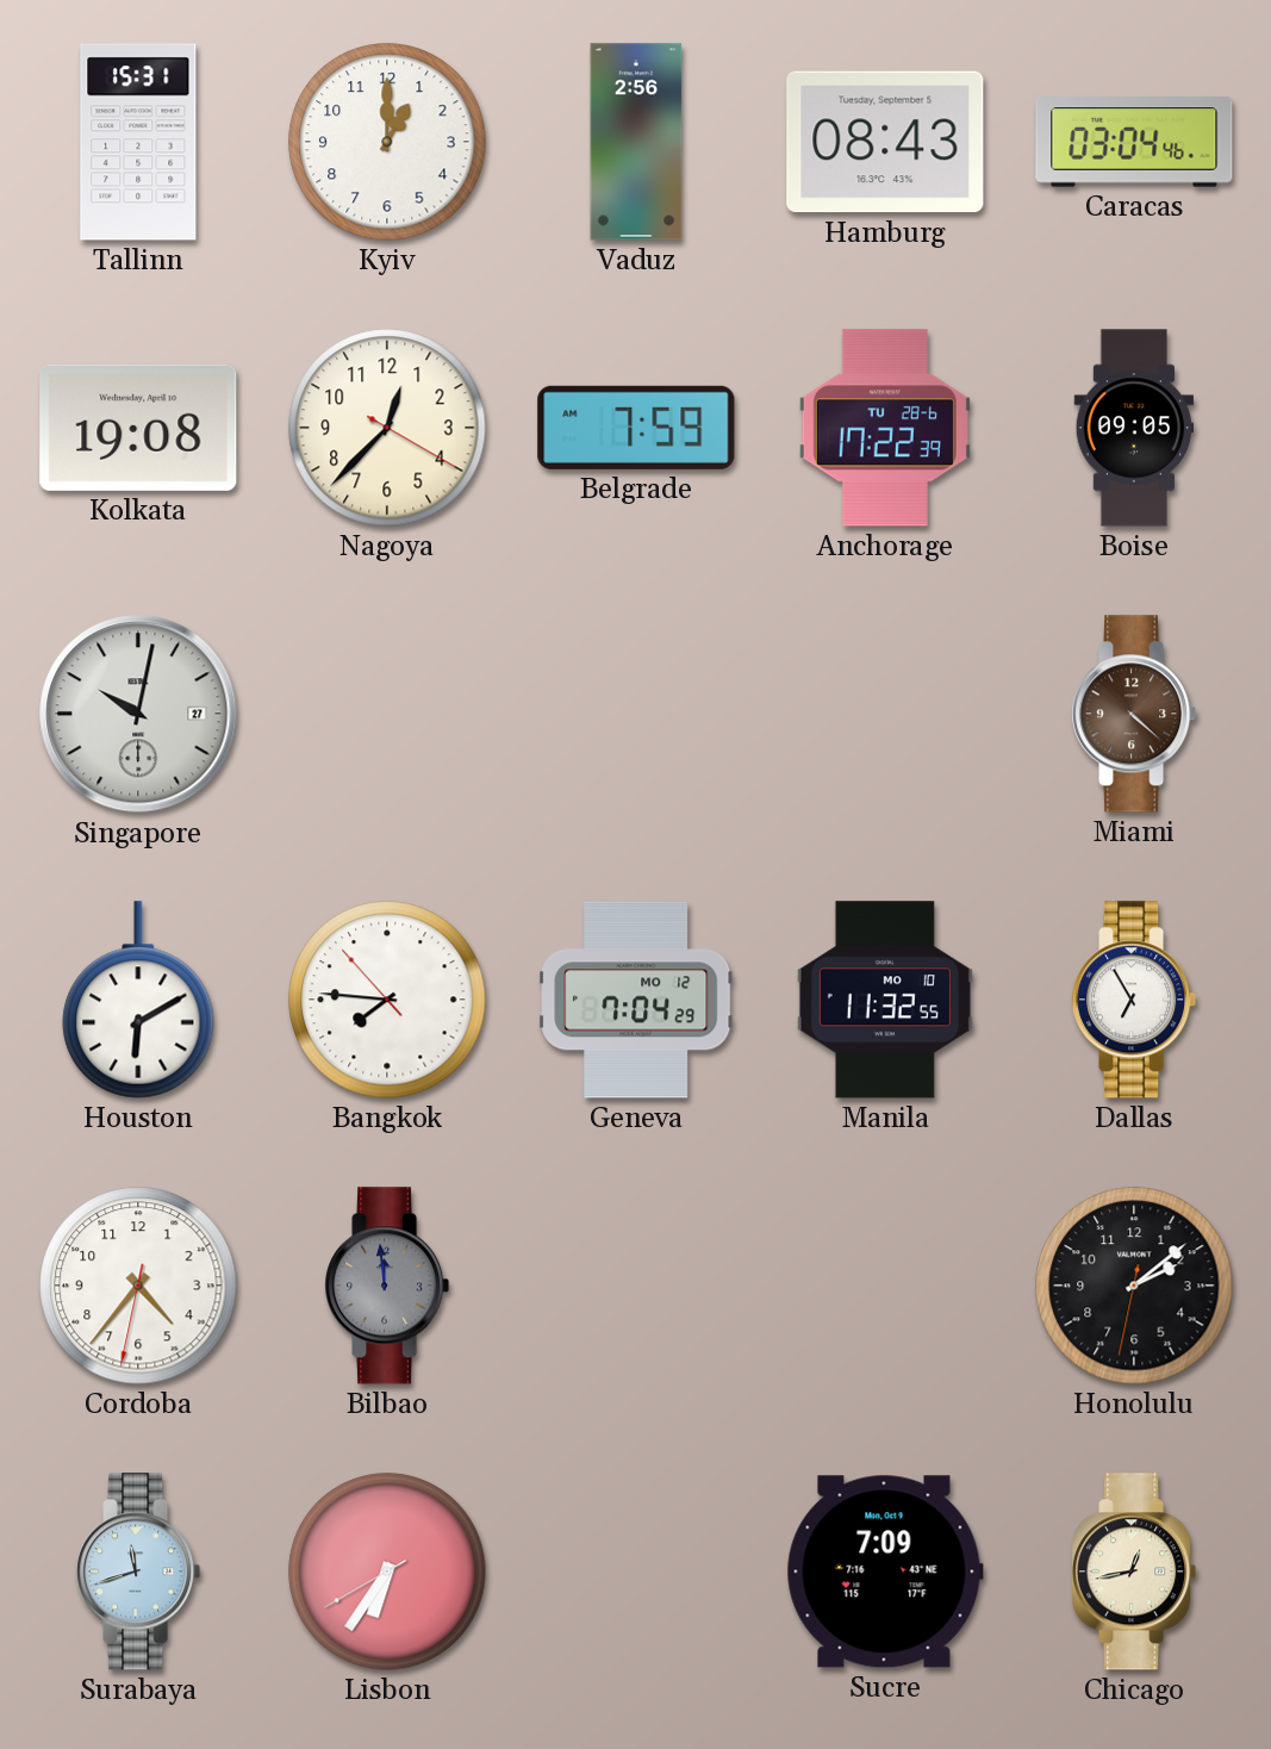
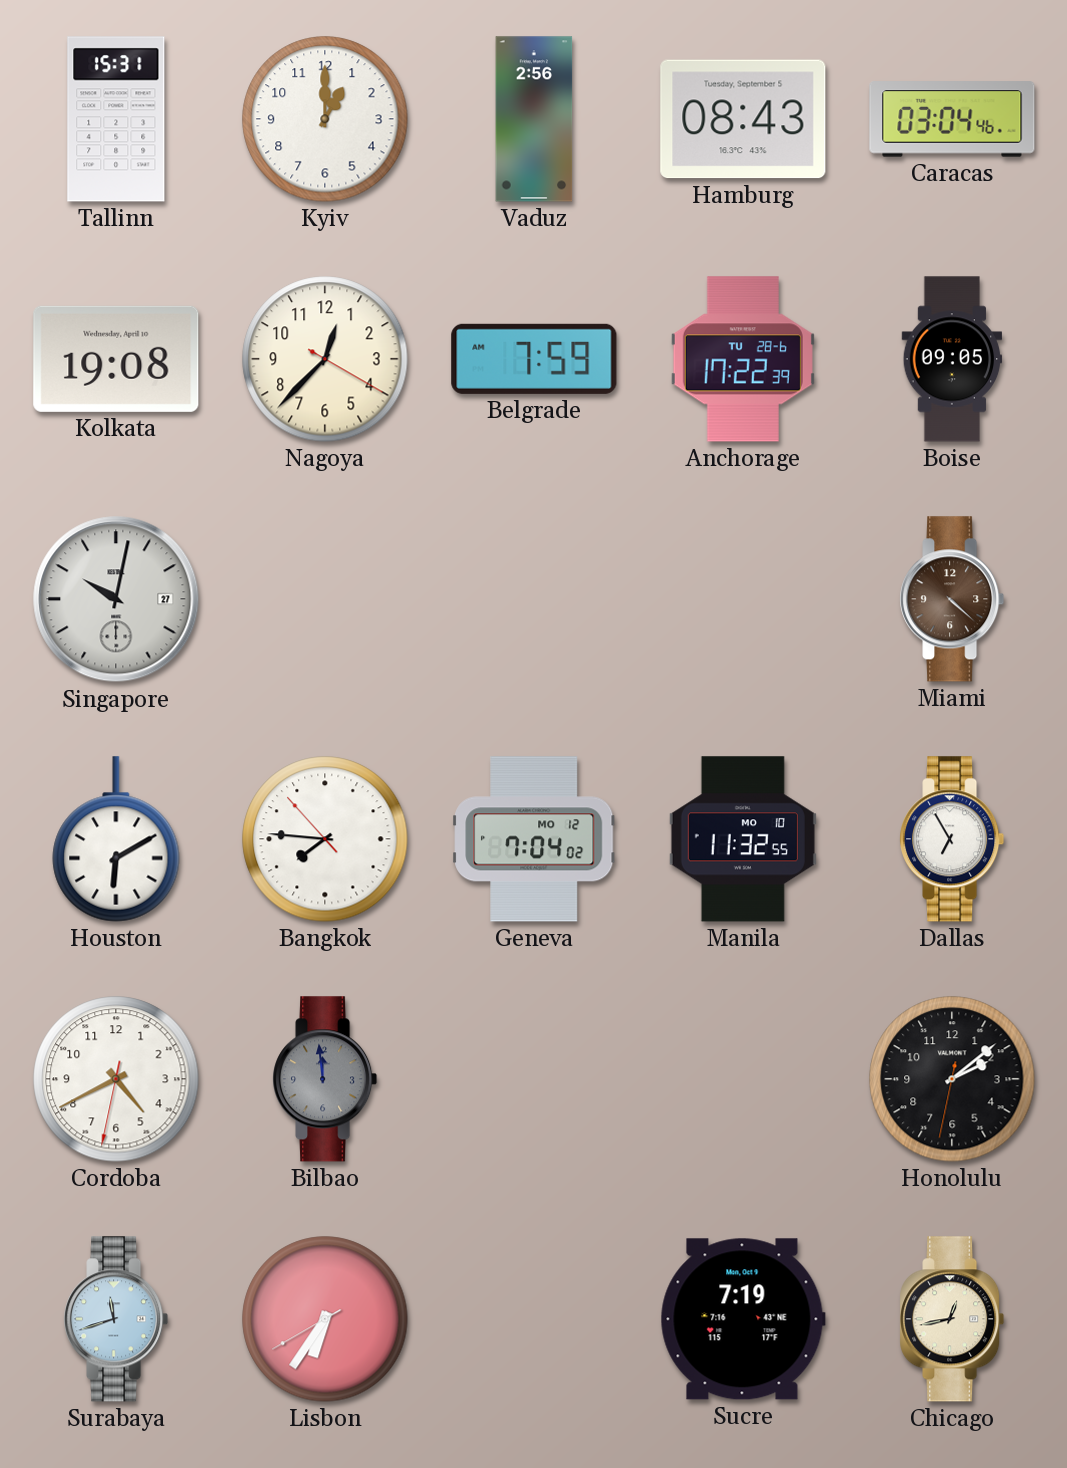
Geneva: 7:04:29 -> 7:04:02
Cordoba: 4:36 -> 4:40
Sucre: 7:09 -> 7:19
